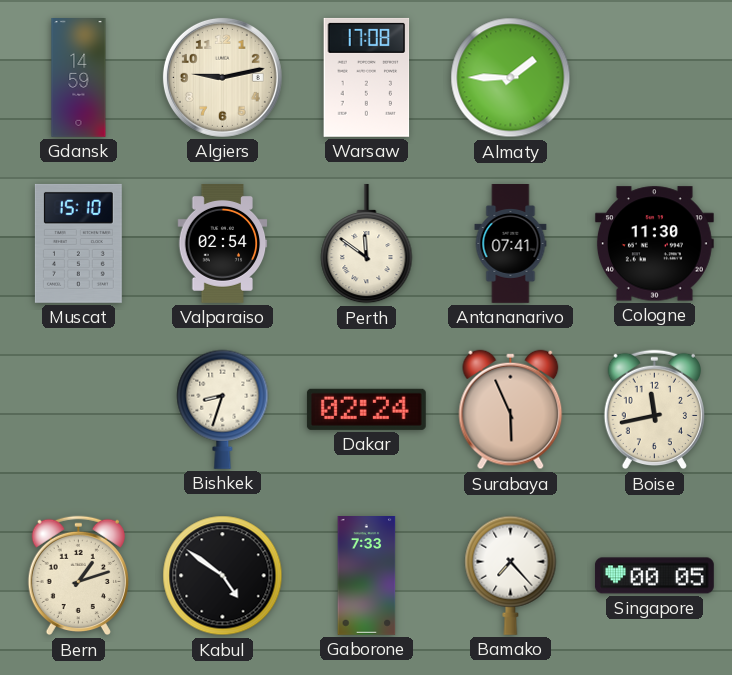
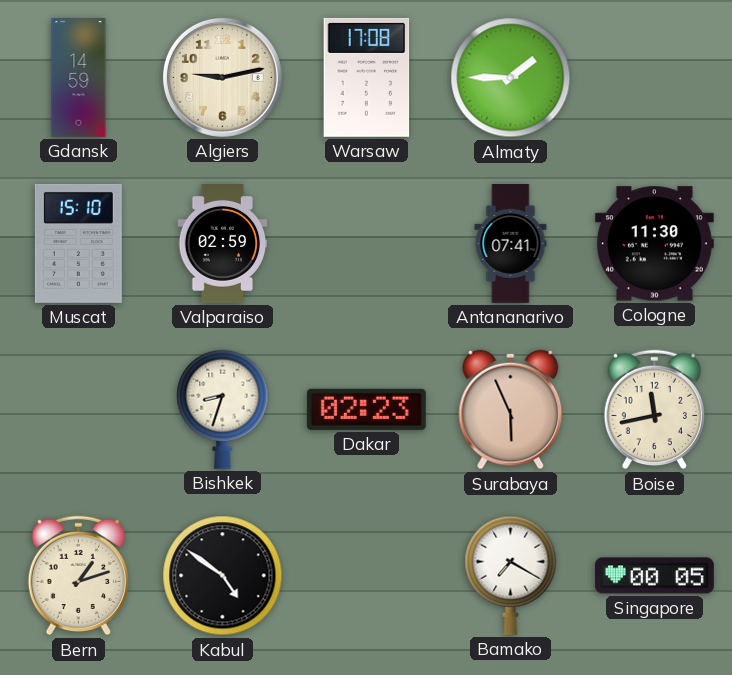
Valparaiso: 02:54 -> 02:59
Perth: 11:51 -> none
Dakar: 02:24 -> 02:23
Gaborone: 7:33 -> none
Bamako: 7:23 -> 7:20
